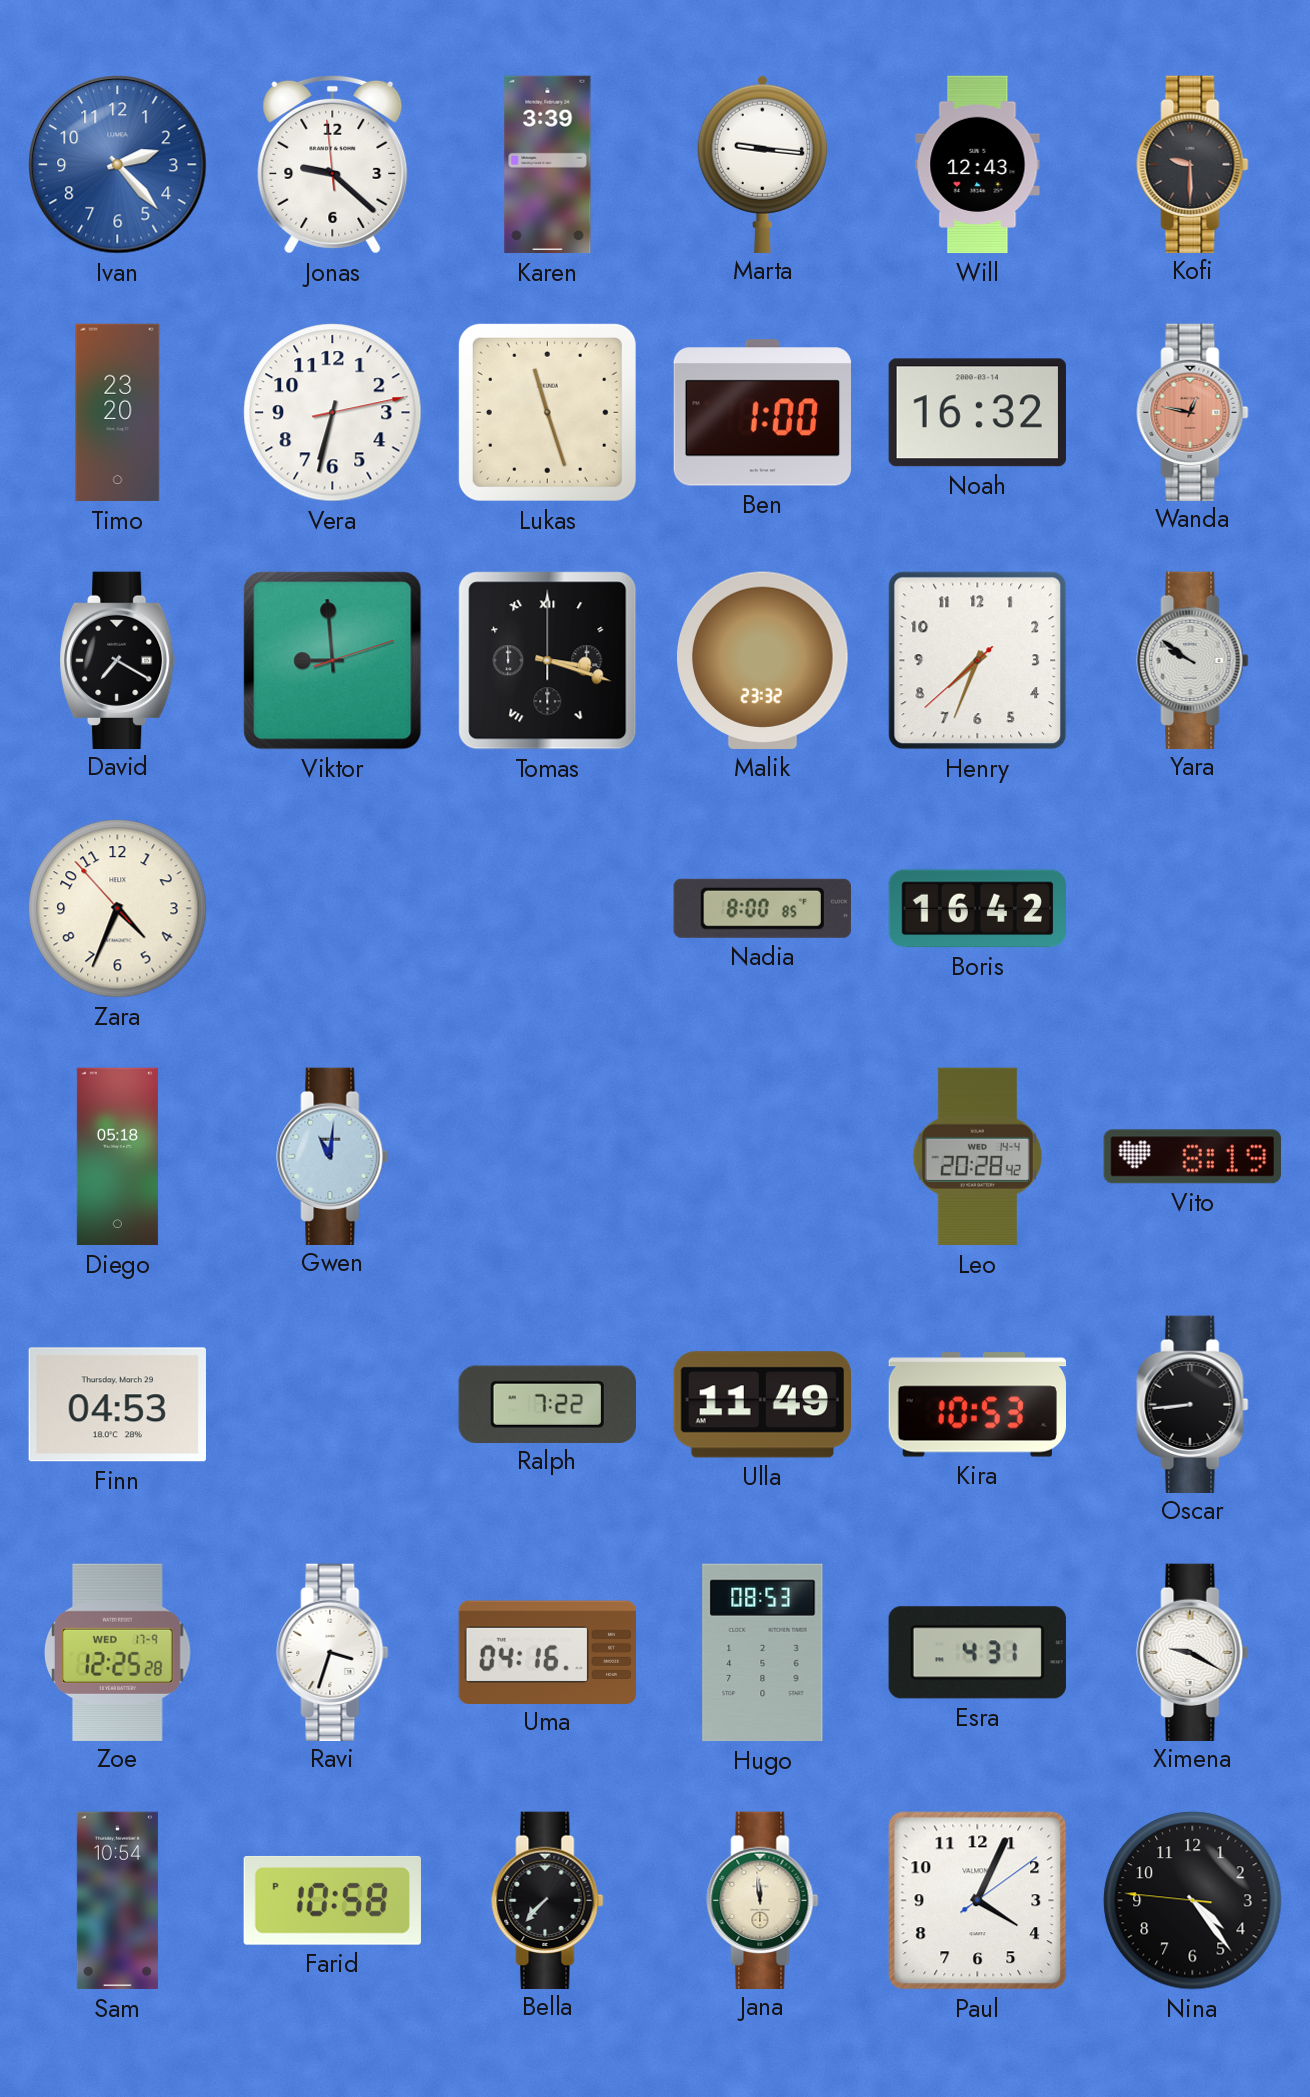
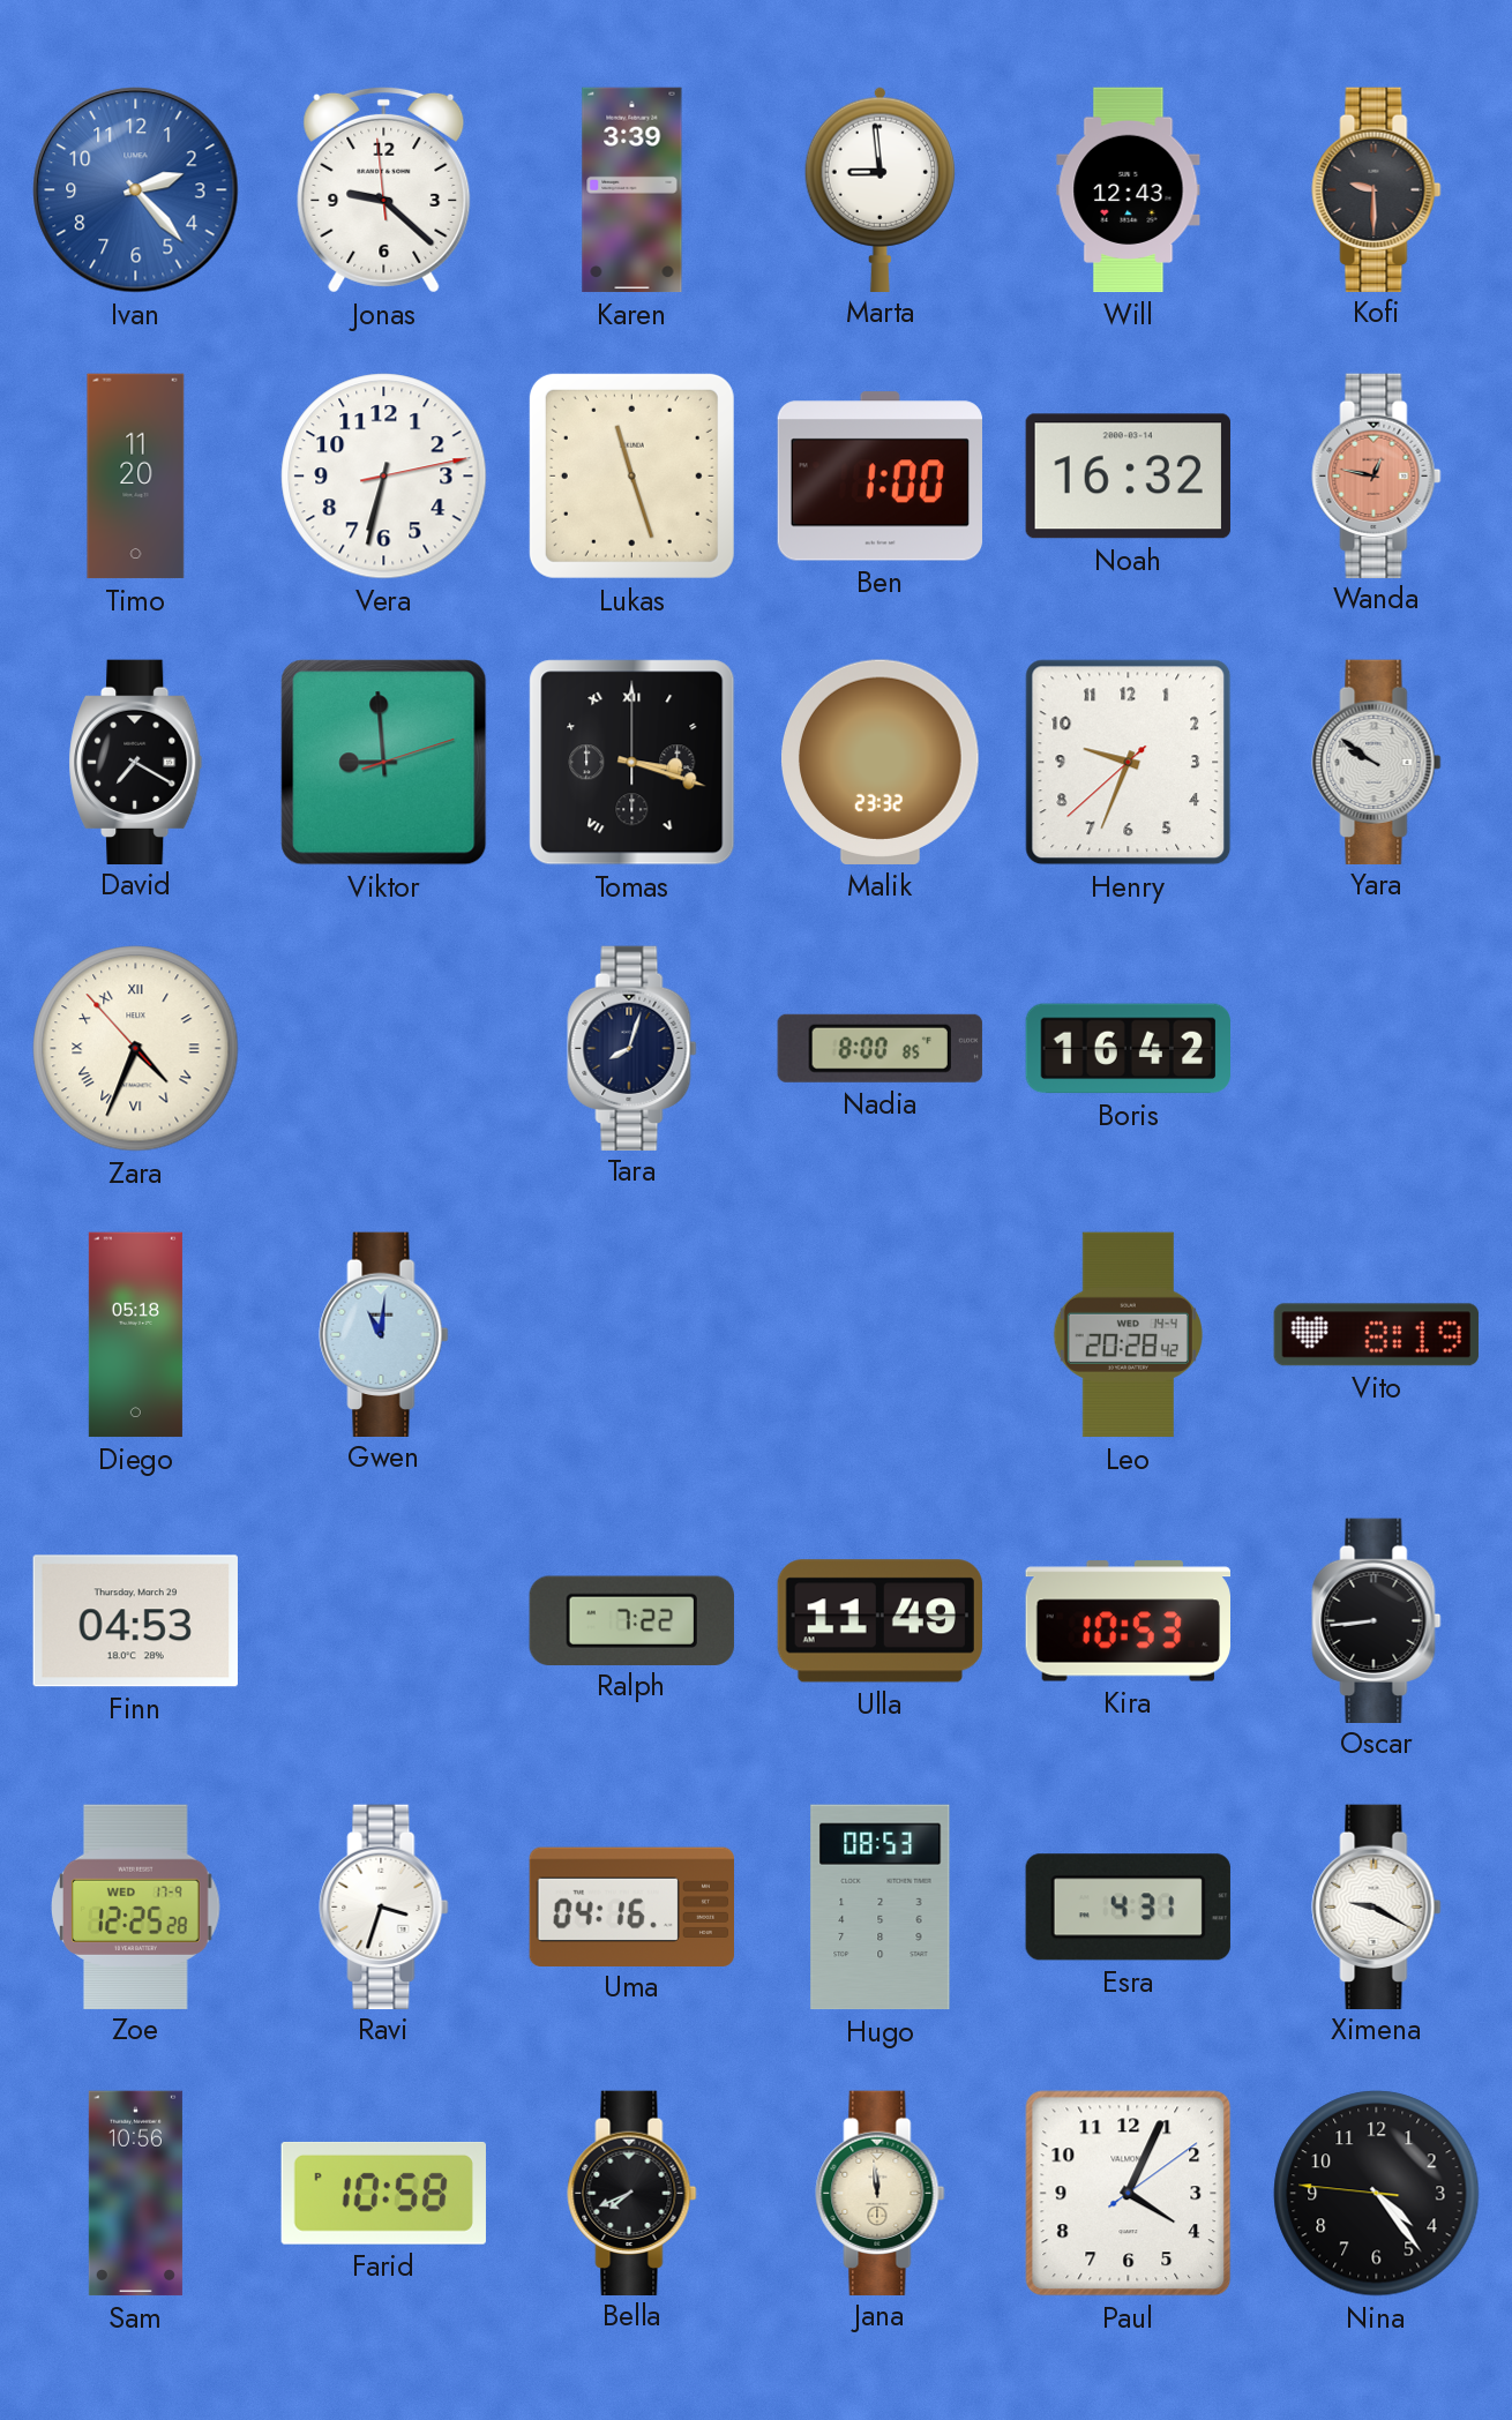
Marta: 9:16 -> 8:59
Timo: 23:20 -> 11:20
Henry: 7:33 -> 9:33
Zara numerals: Arabic -> Roman
Tara: none -> 8:03
Sam: 10:54 -> 10:56
Bella: 7:37 -> 7:41
